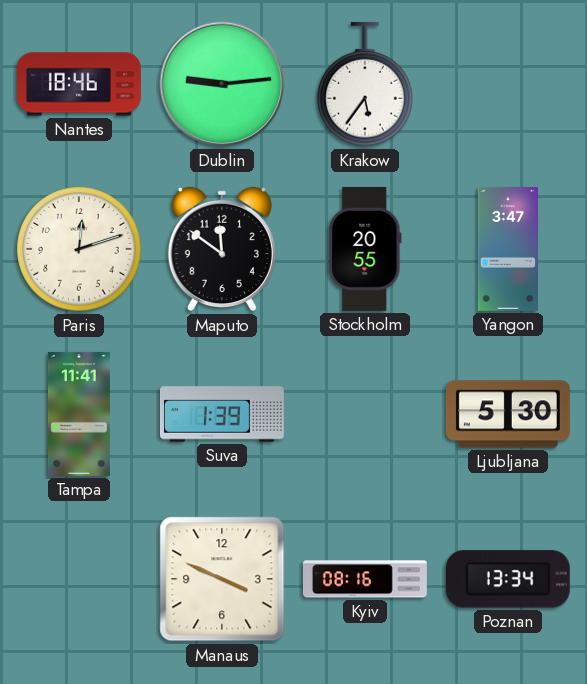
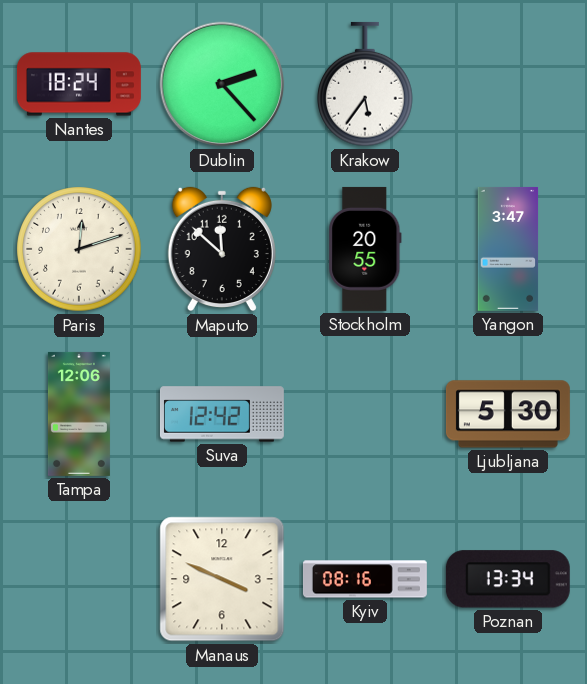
Nantes: 18:46 -> 18:24
Dublin: 9:14 -> 2:23
Maputo: 11:51 -> 11:52
Tampa: 11:41 -> 12:06
Suva: 1:39 -> 12:42
